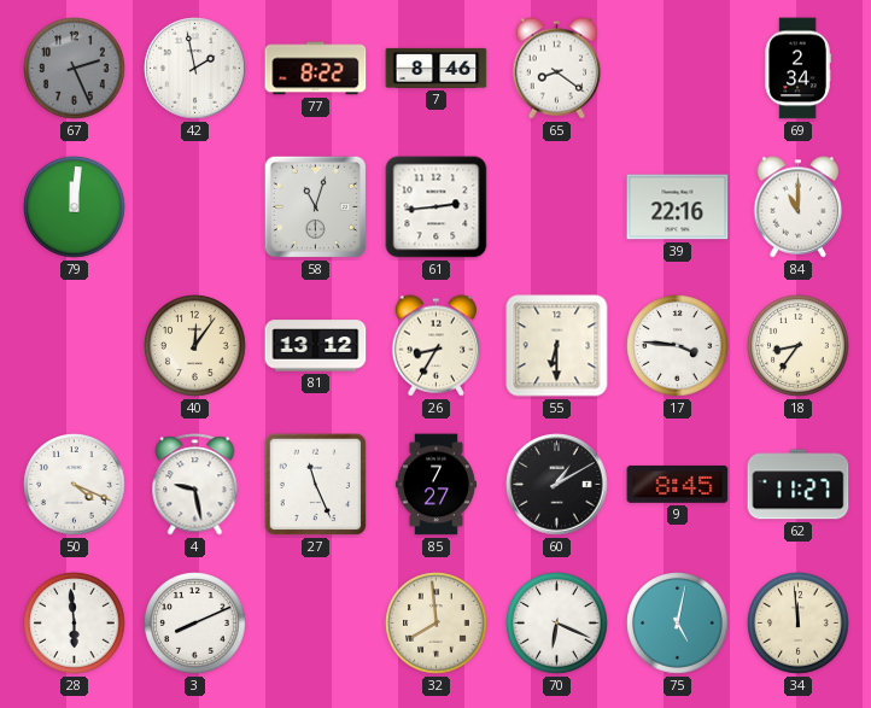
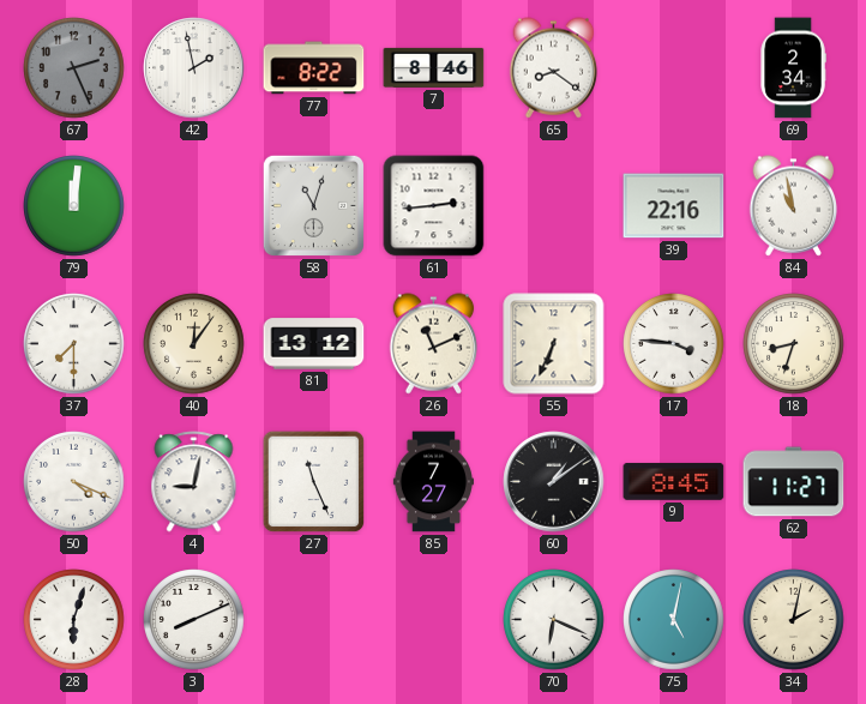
84: 11:00 -> 10:58
37: none -> 7:30
26: 8:35 -> 11:11
55: 6:30 -> 6:34
18: 8:36 -> 8:33
4: 9:28 -> 9:02
60: 1:10 -> 1:09
28: 5:59 -> 6:03
32: 7:59 -> none
34: 11:59 -> 2:02
